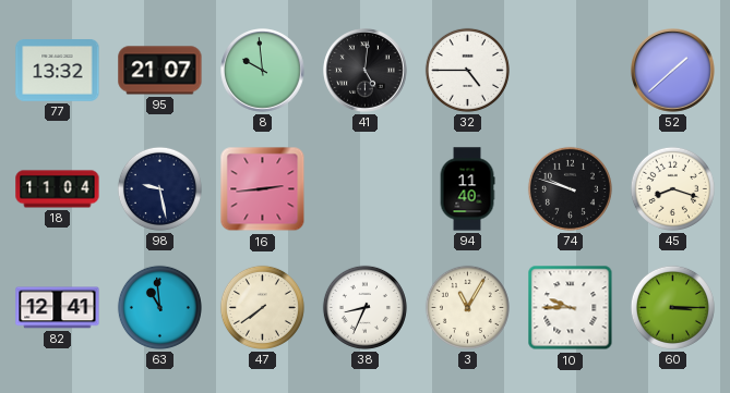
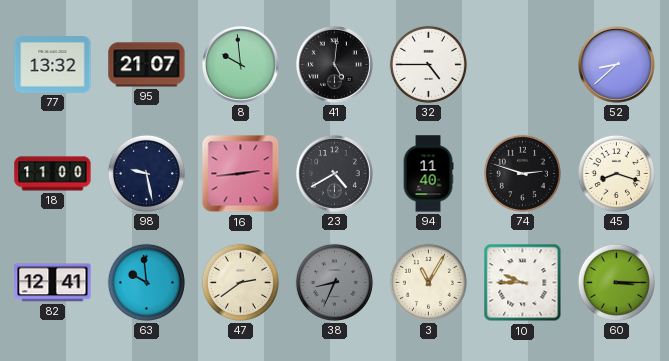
52: 1:38 -> 8:38
18: 11:04 -> 11:00
23: none -> 4:40
74: 9:48 -> 2:48
63: 10:59 -> 9:59
47: 7:39 -> 2:39
38 dial: white -> grey
